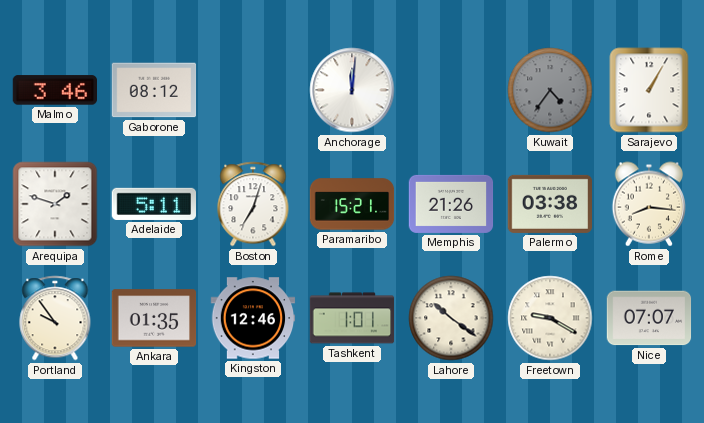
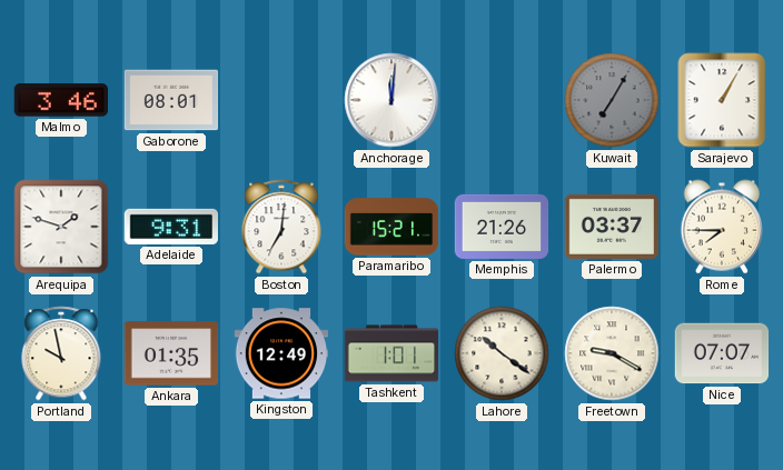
Gaborone: 08:12 -> 08:01
Kuwait: 4:36 -> 7:05
Adelaide: 5:11 -> 9:31
Boston: 7:03 -> 7:01
Palermo: 03:38 -> 03:37
Rome: 8:16 -> 7:45
Portland: 9:54 -> 9:58
Kingston: 12:46 -> 12:49
